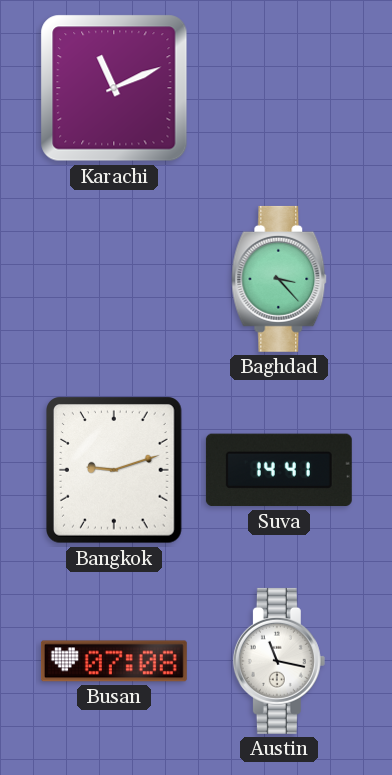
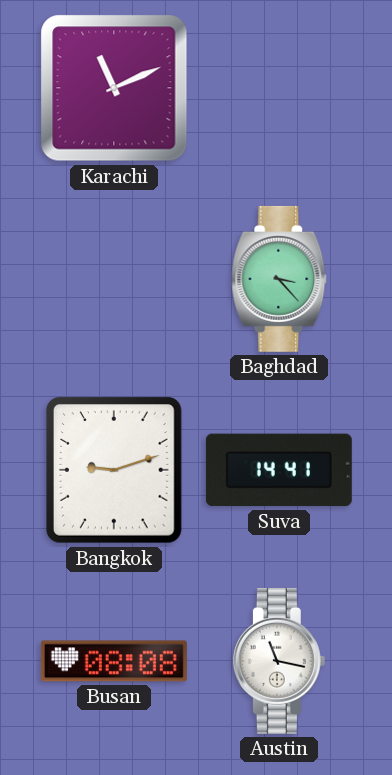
Busan: 07:08 -> 08:08
